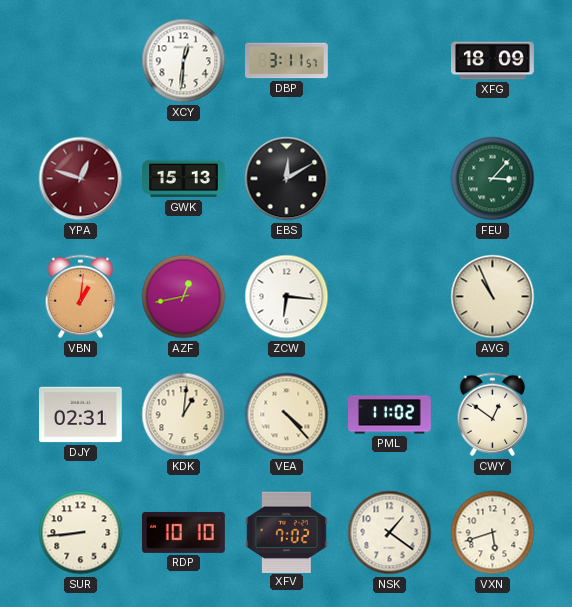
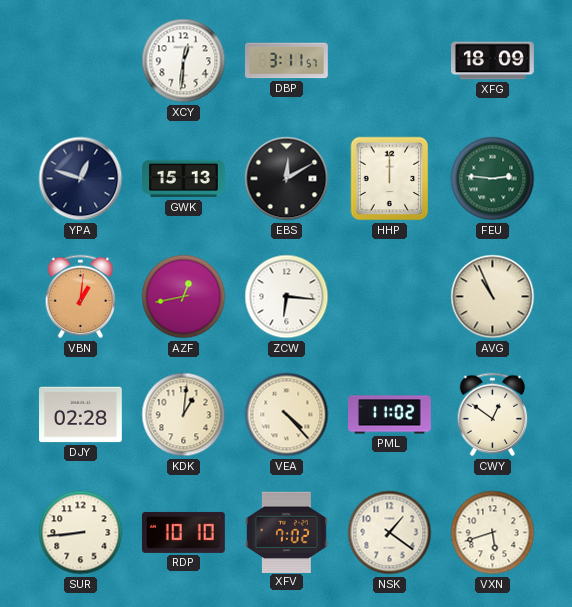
YPA dial: burgundy -> navy
HHP: none -> 12:00
FEU: 3:07 -> 2:46
DJY: 02:31 -> 02:28
